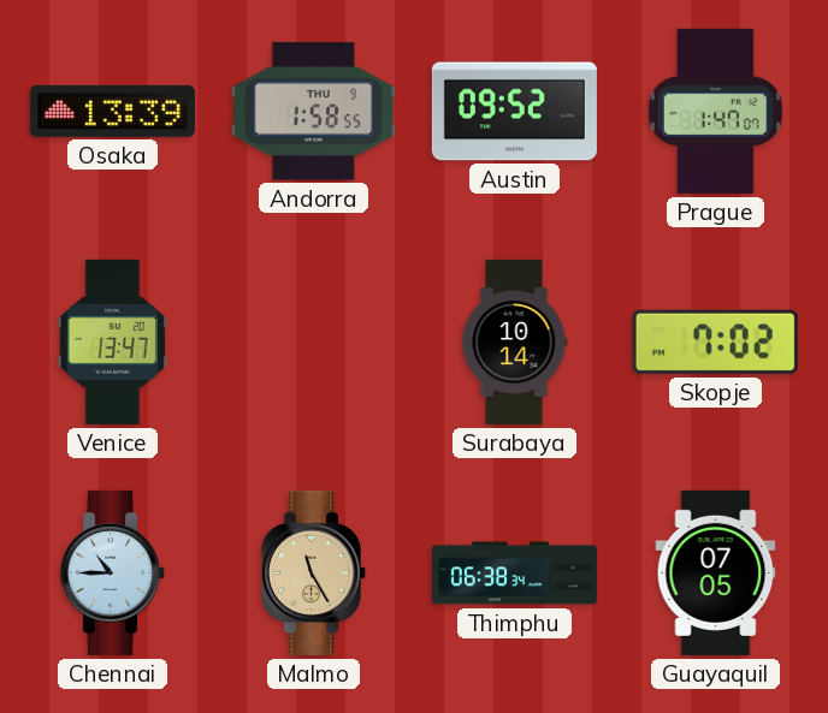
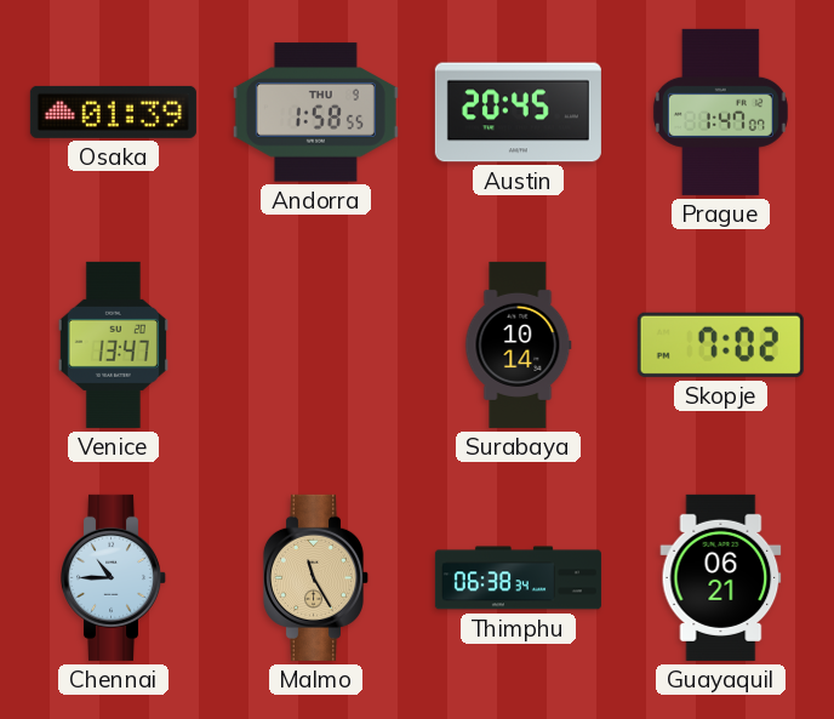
Osaka: 13:39 -> 01:39
Austin: 09:52 -> 20:45
Guayaquil: 07:05 -> 06:21
